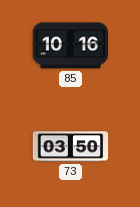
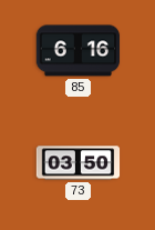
85: 10:16 -> 6:16
